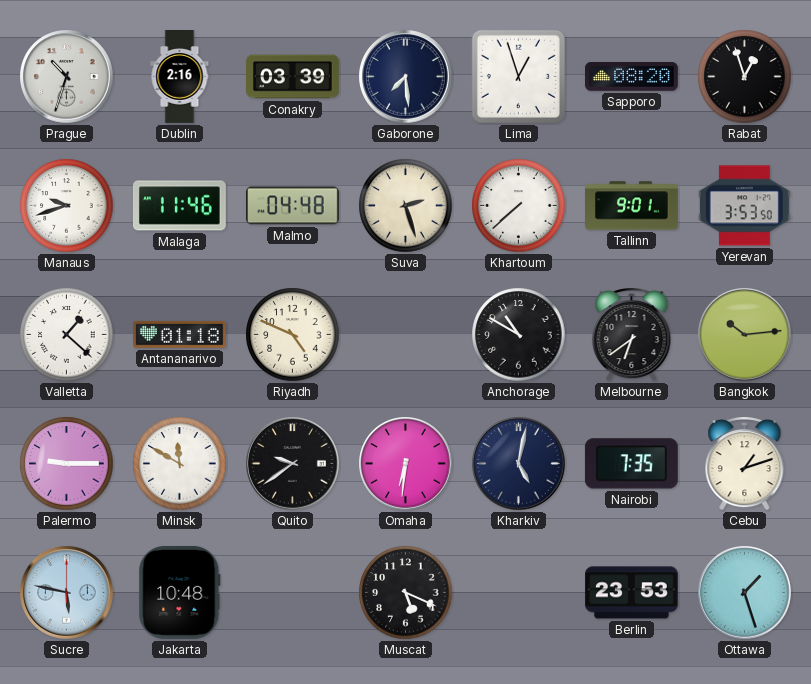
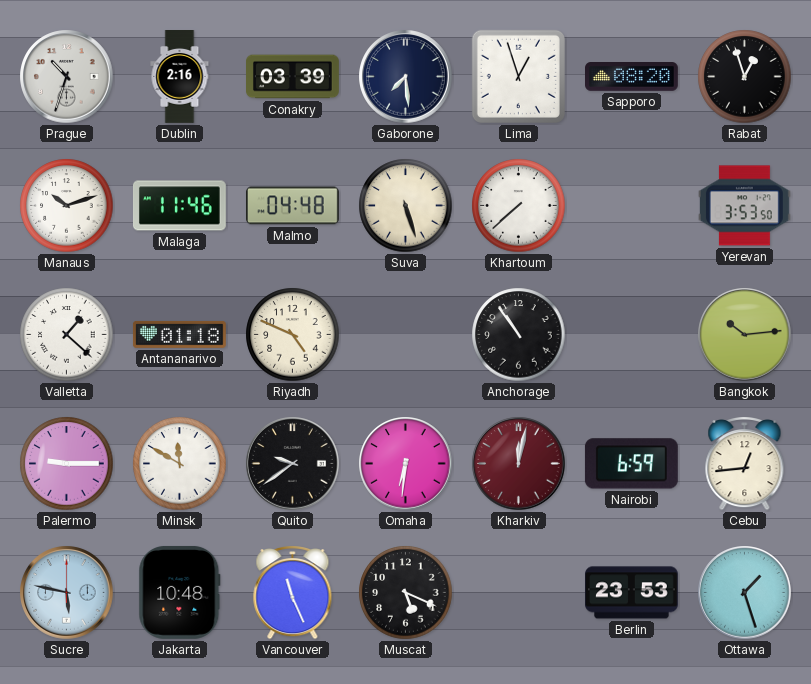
Manaus: 9:42 -> 10:12
Suva: 2:27 -> 5:27
Tallinn: 9:01 -> none
Anchorage: 10:50 -> 10:54
Melbourne: 6:39 -> none
Kharkiv: 5:02 -> 12:02
Kharkiv dial: navy -> burgundy
Nairobi: 7:35 -> 6:59
Cebu: 1:12 -> 12:44
Vancouver: none -> 11:26
